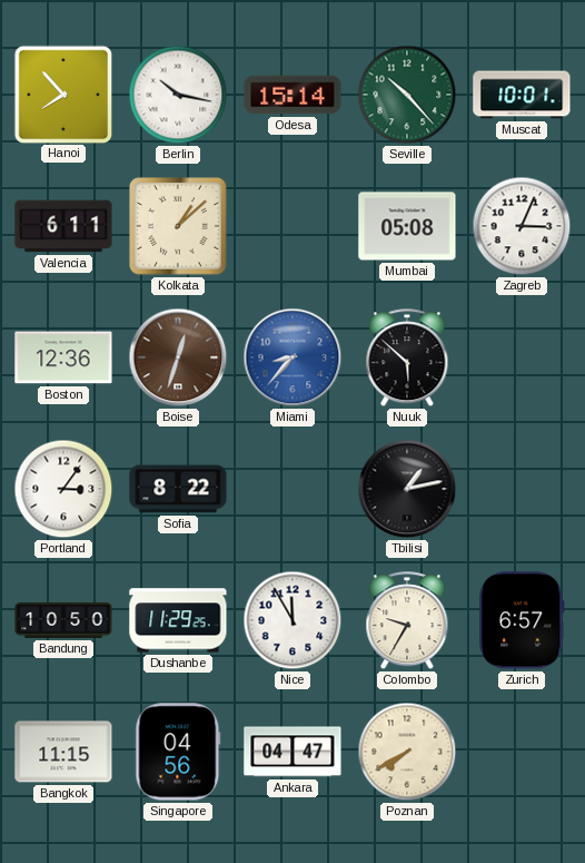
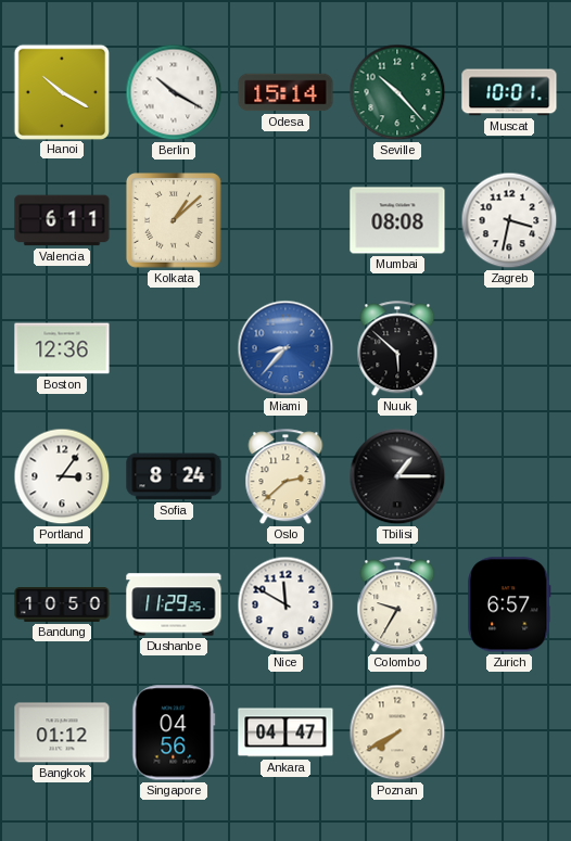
Hanoi: 7:53 -> 10:20
Berlin: 10:17 -> 10:20
Mumbai: 05:08 -> 08:08
Zagreb: 3:04 -> 3:32
Boise: 12:33 -> none
Sofia: 8:22 -> 8:24
Oslo: none -> 2:38
Tbilisi: 1:13 -> 1:15
Nice: 11:55 -> 11:50
Bangkok: 11:15 -> 01:12
